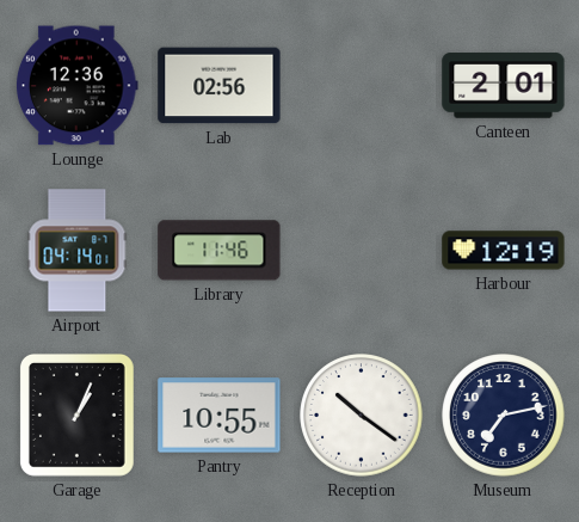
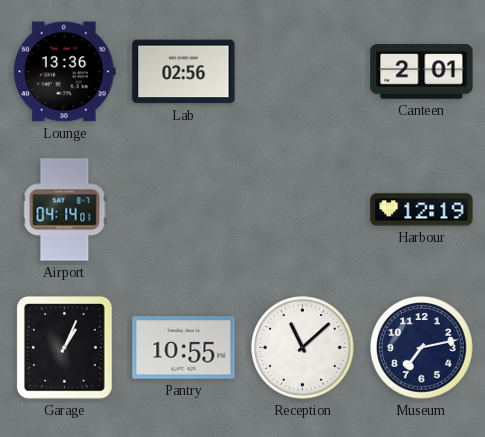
Lounge: 12:36 -> 13:36
Library: 11:46 -> none
Reception: 10:21 -> 11:08
